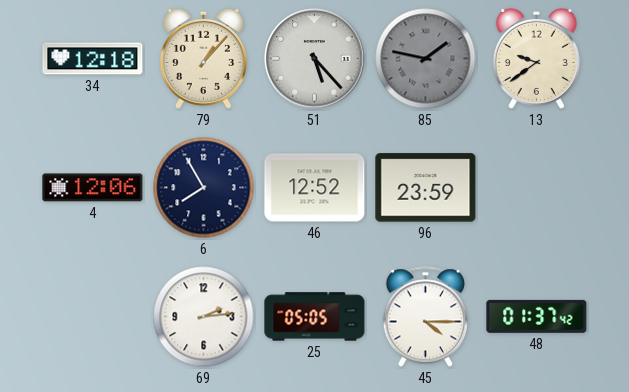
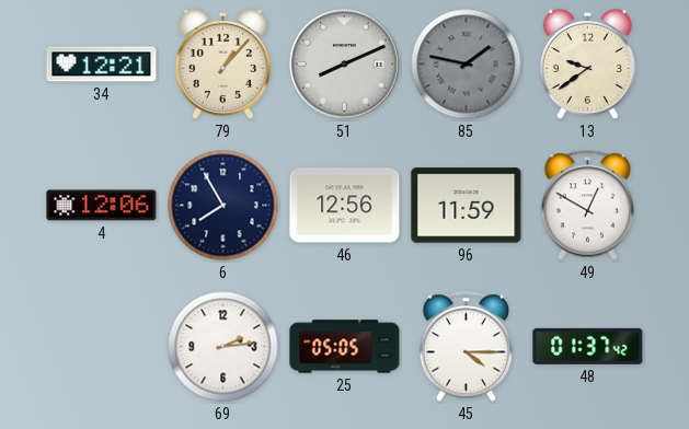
34: 12:18 -> 12:21
51: 5:23 -> 8:11
46: 12:52 -> 12:56
96: 23:59 -> 11:59
49: none -> 12:50
